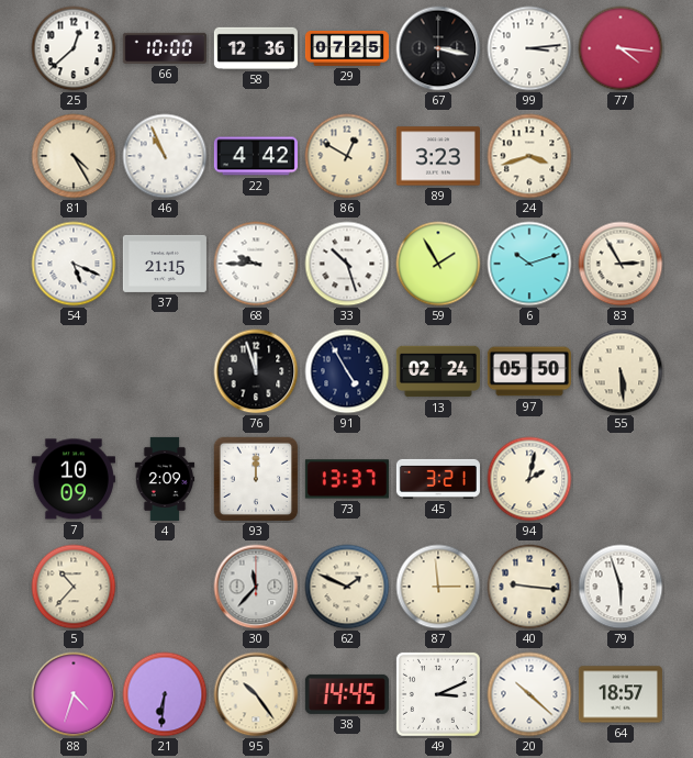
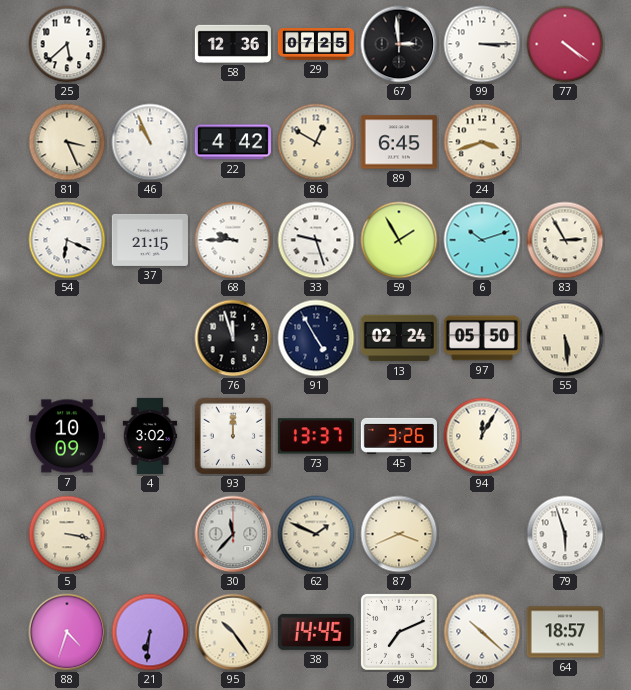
25: 12:38 -> 5:38
66: 10:00 -> none
67: 3:17 -> 2:59
99: 3:14 -> 3:15
77: 4:16 -> 4:21
81: 4:25 -> 3:26
89: 3:23 -> 6:45
54: 5:19 -> 6:19
33: 10:27 -> 9:27
4: 2:09 -> 3:02
45: 3:21 -> 3:26
94: 2:02 -> 12:05
5: 10:37 -> 3:17
87: 2:59 -> 3:41
40: 9:16 -> none
49: 3:11 -> 7:11
